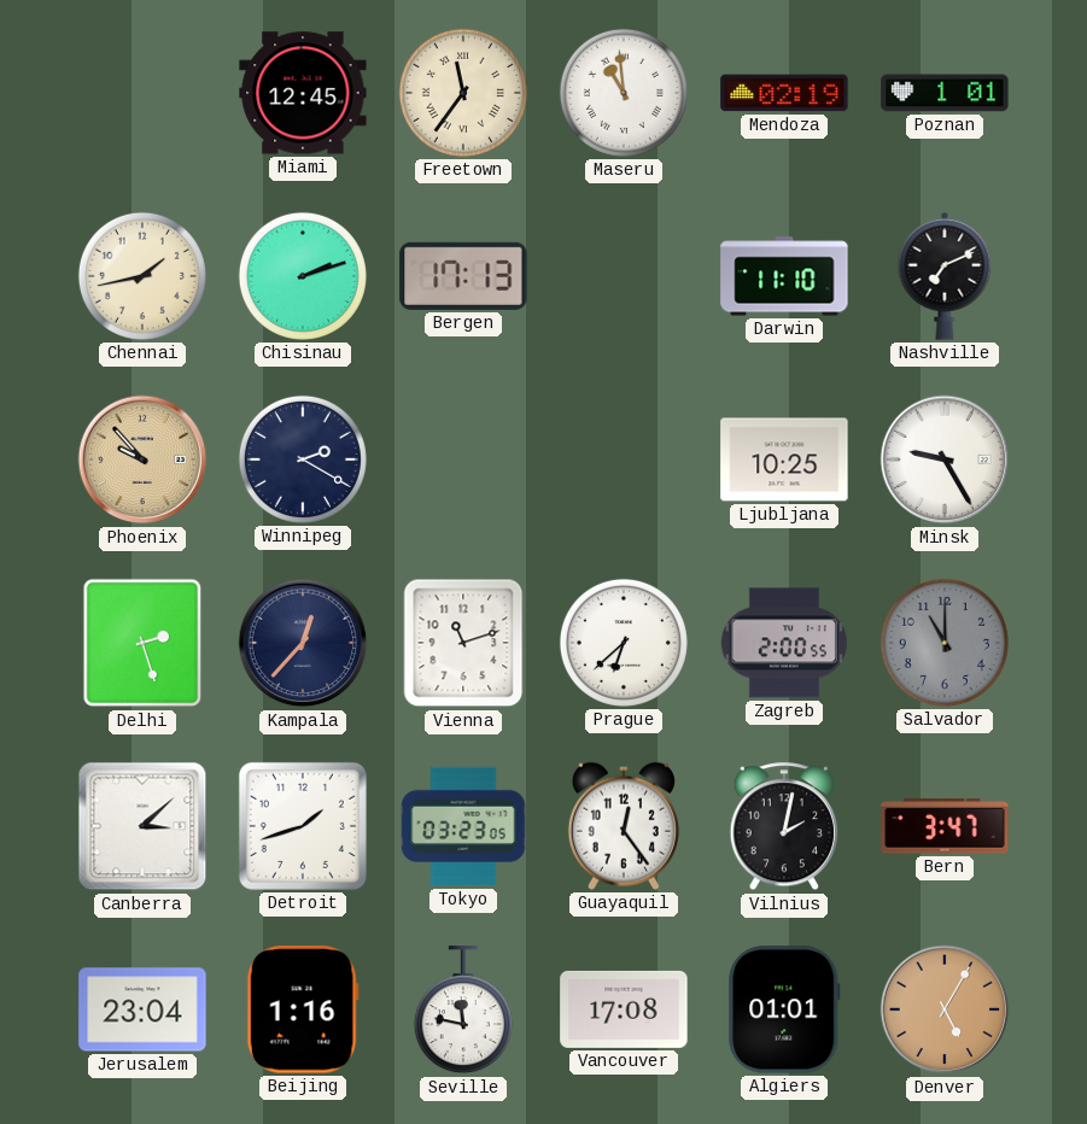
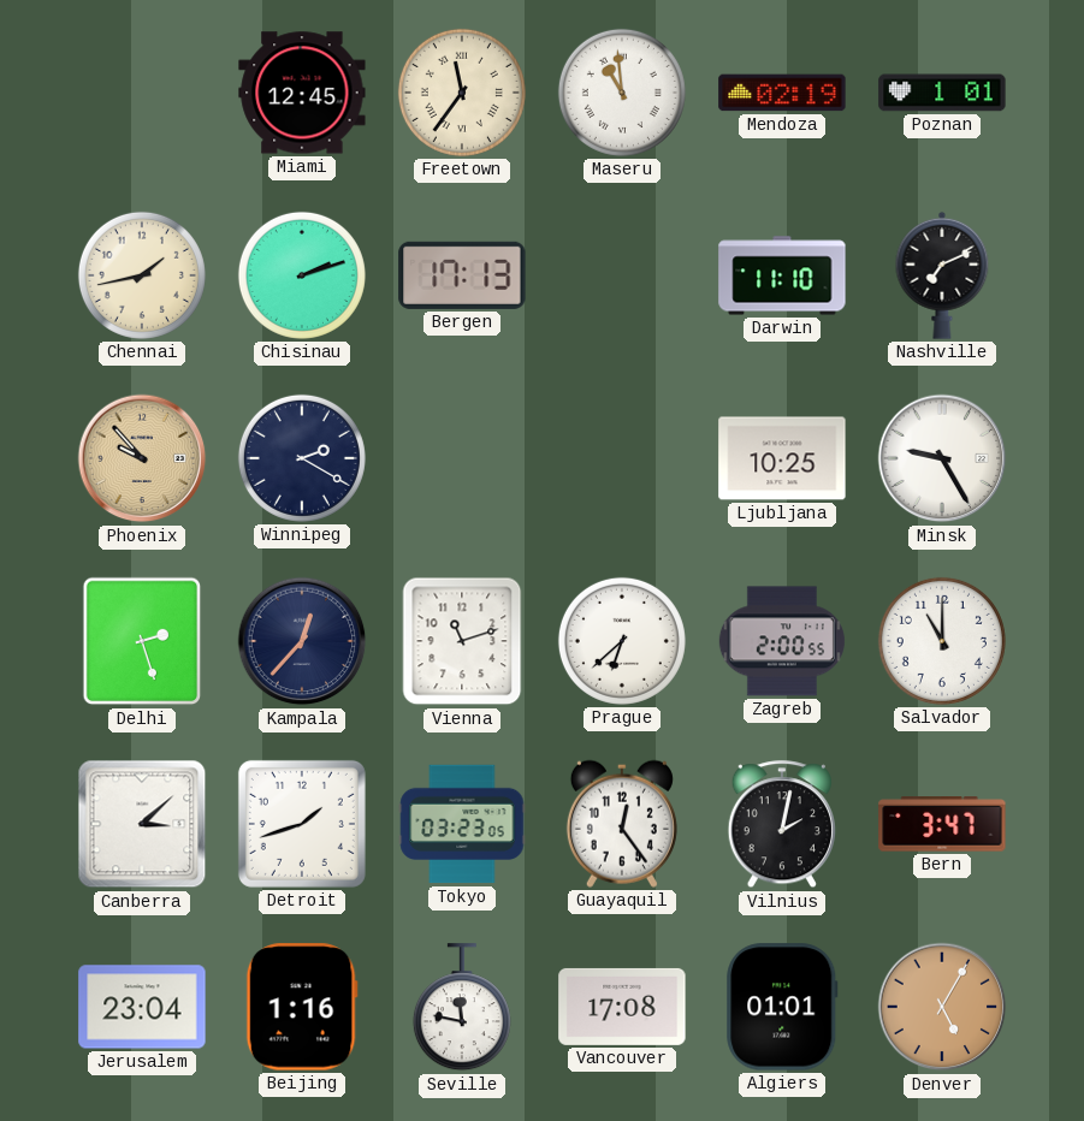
Salvador dial: grey -> white
